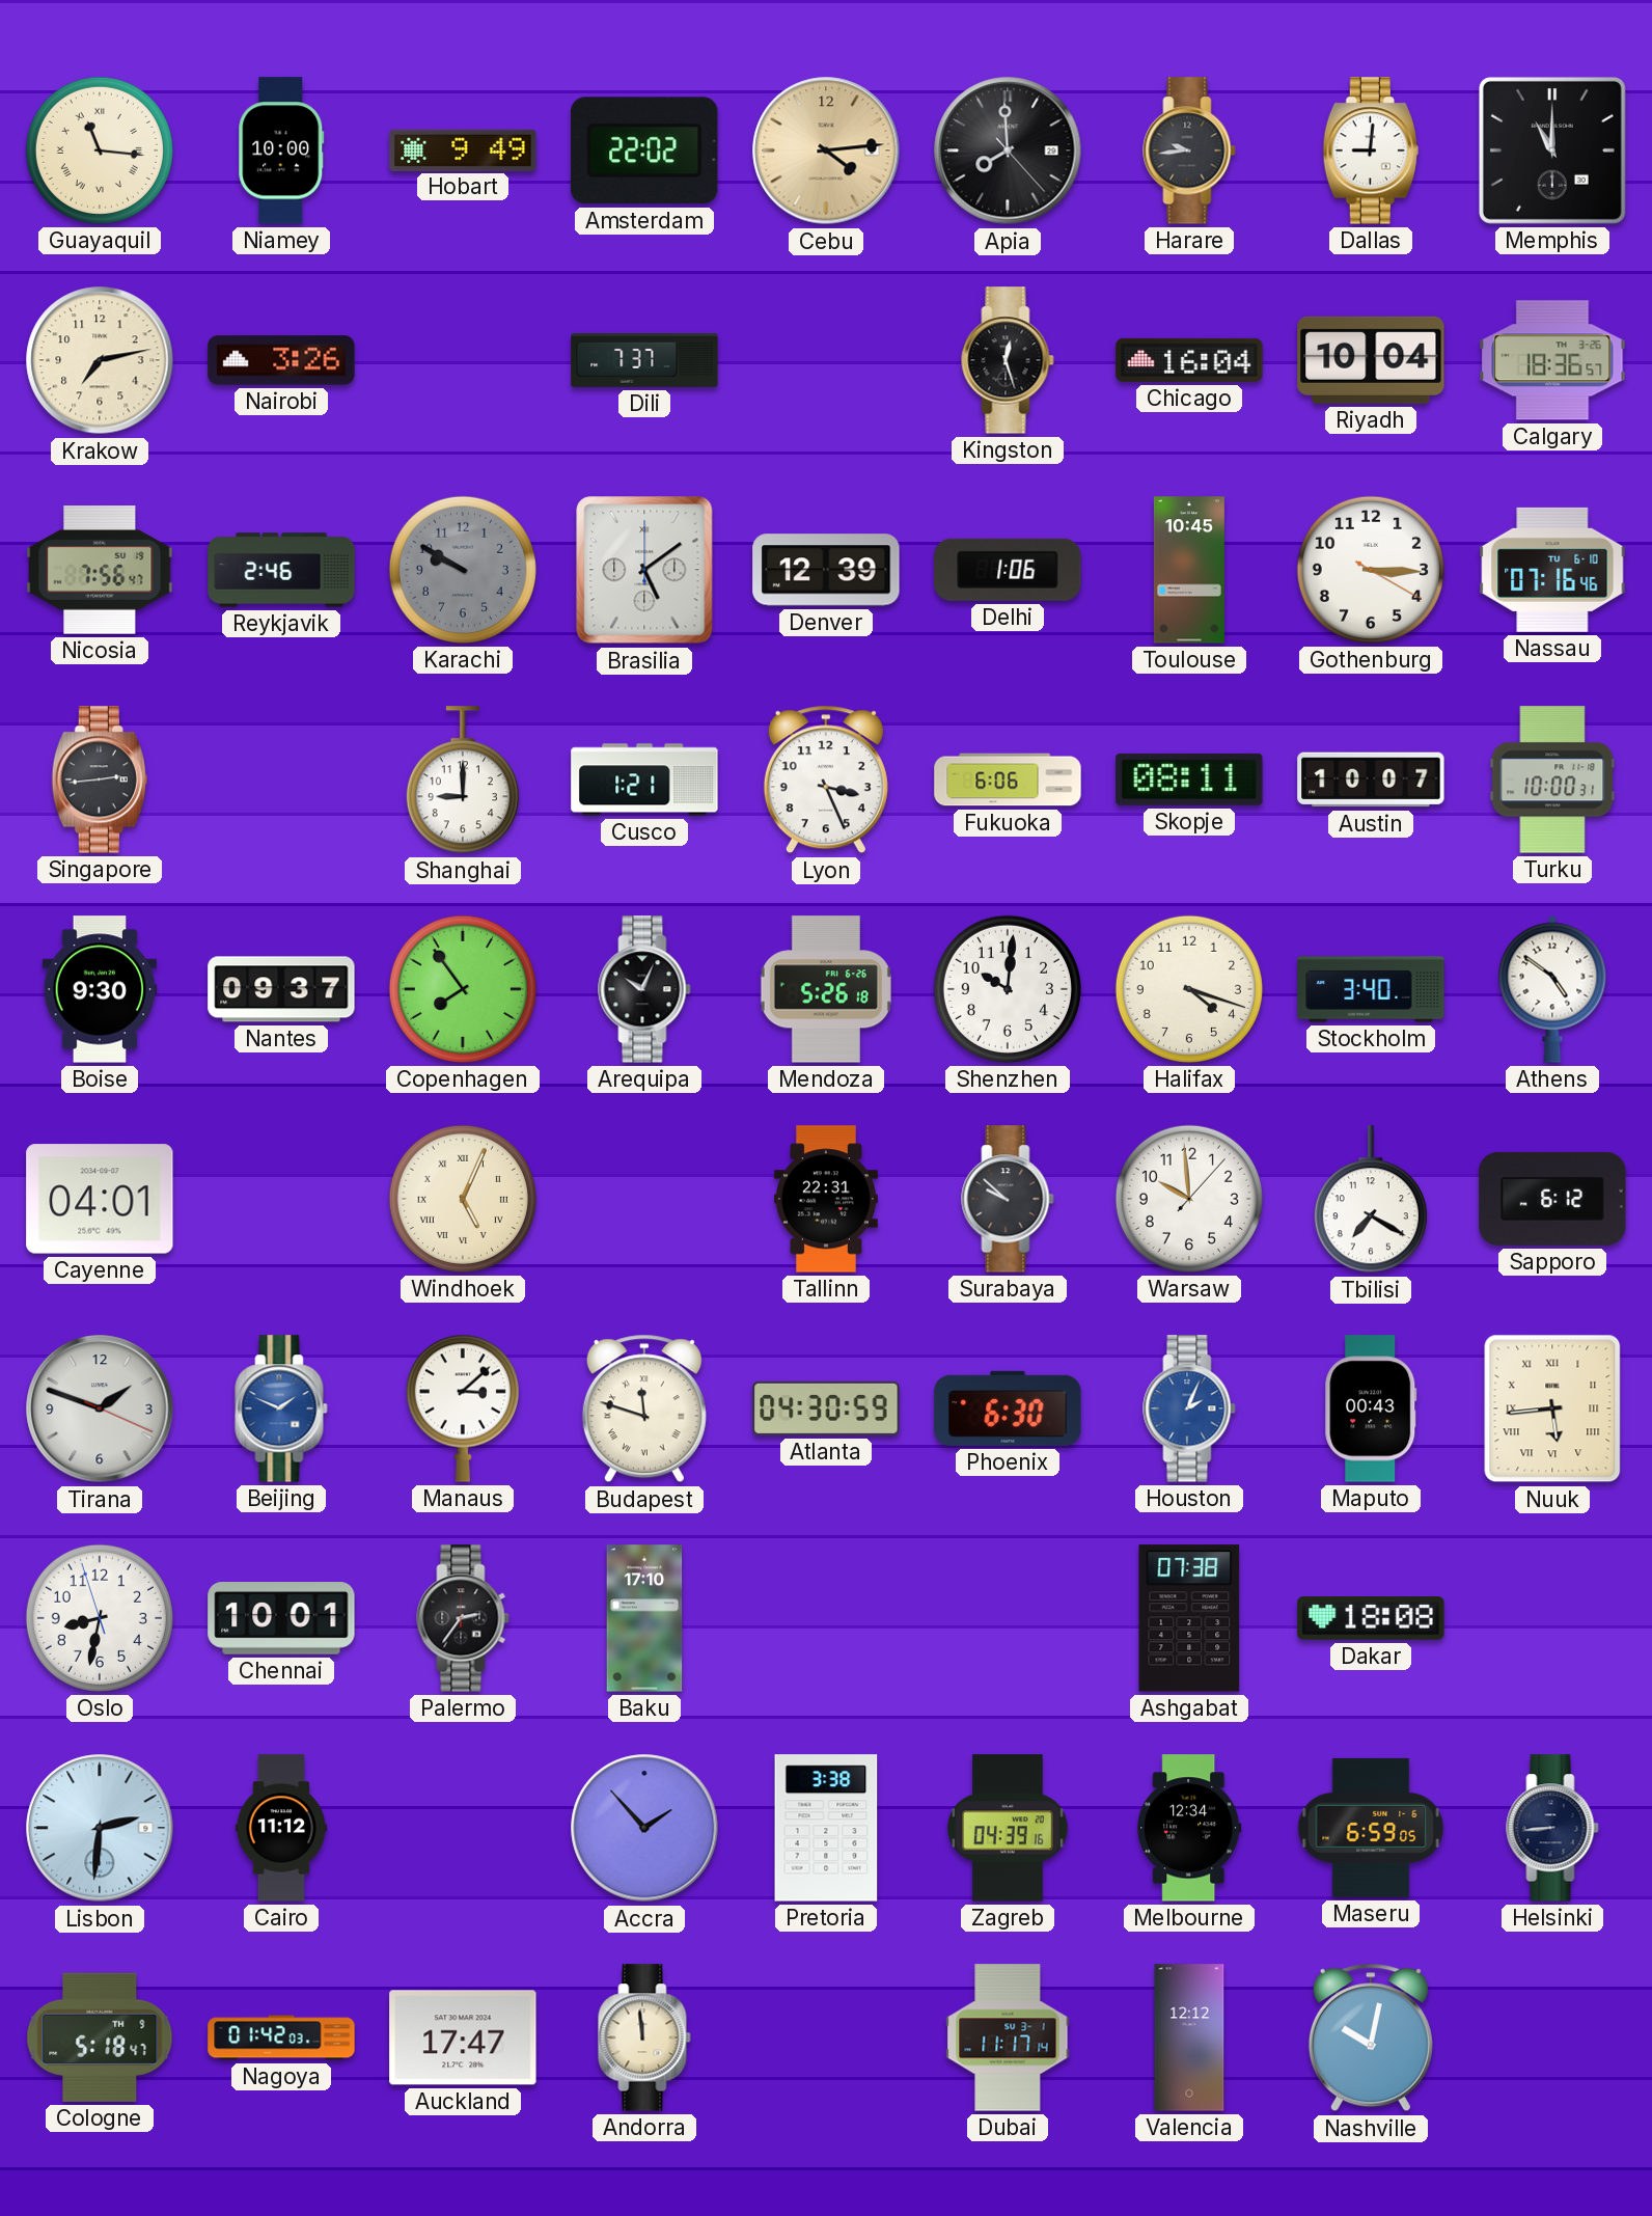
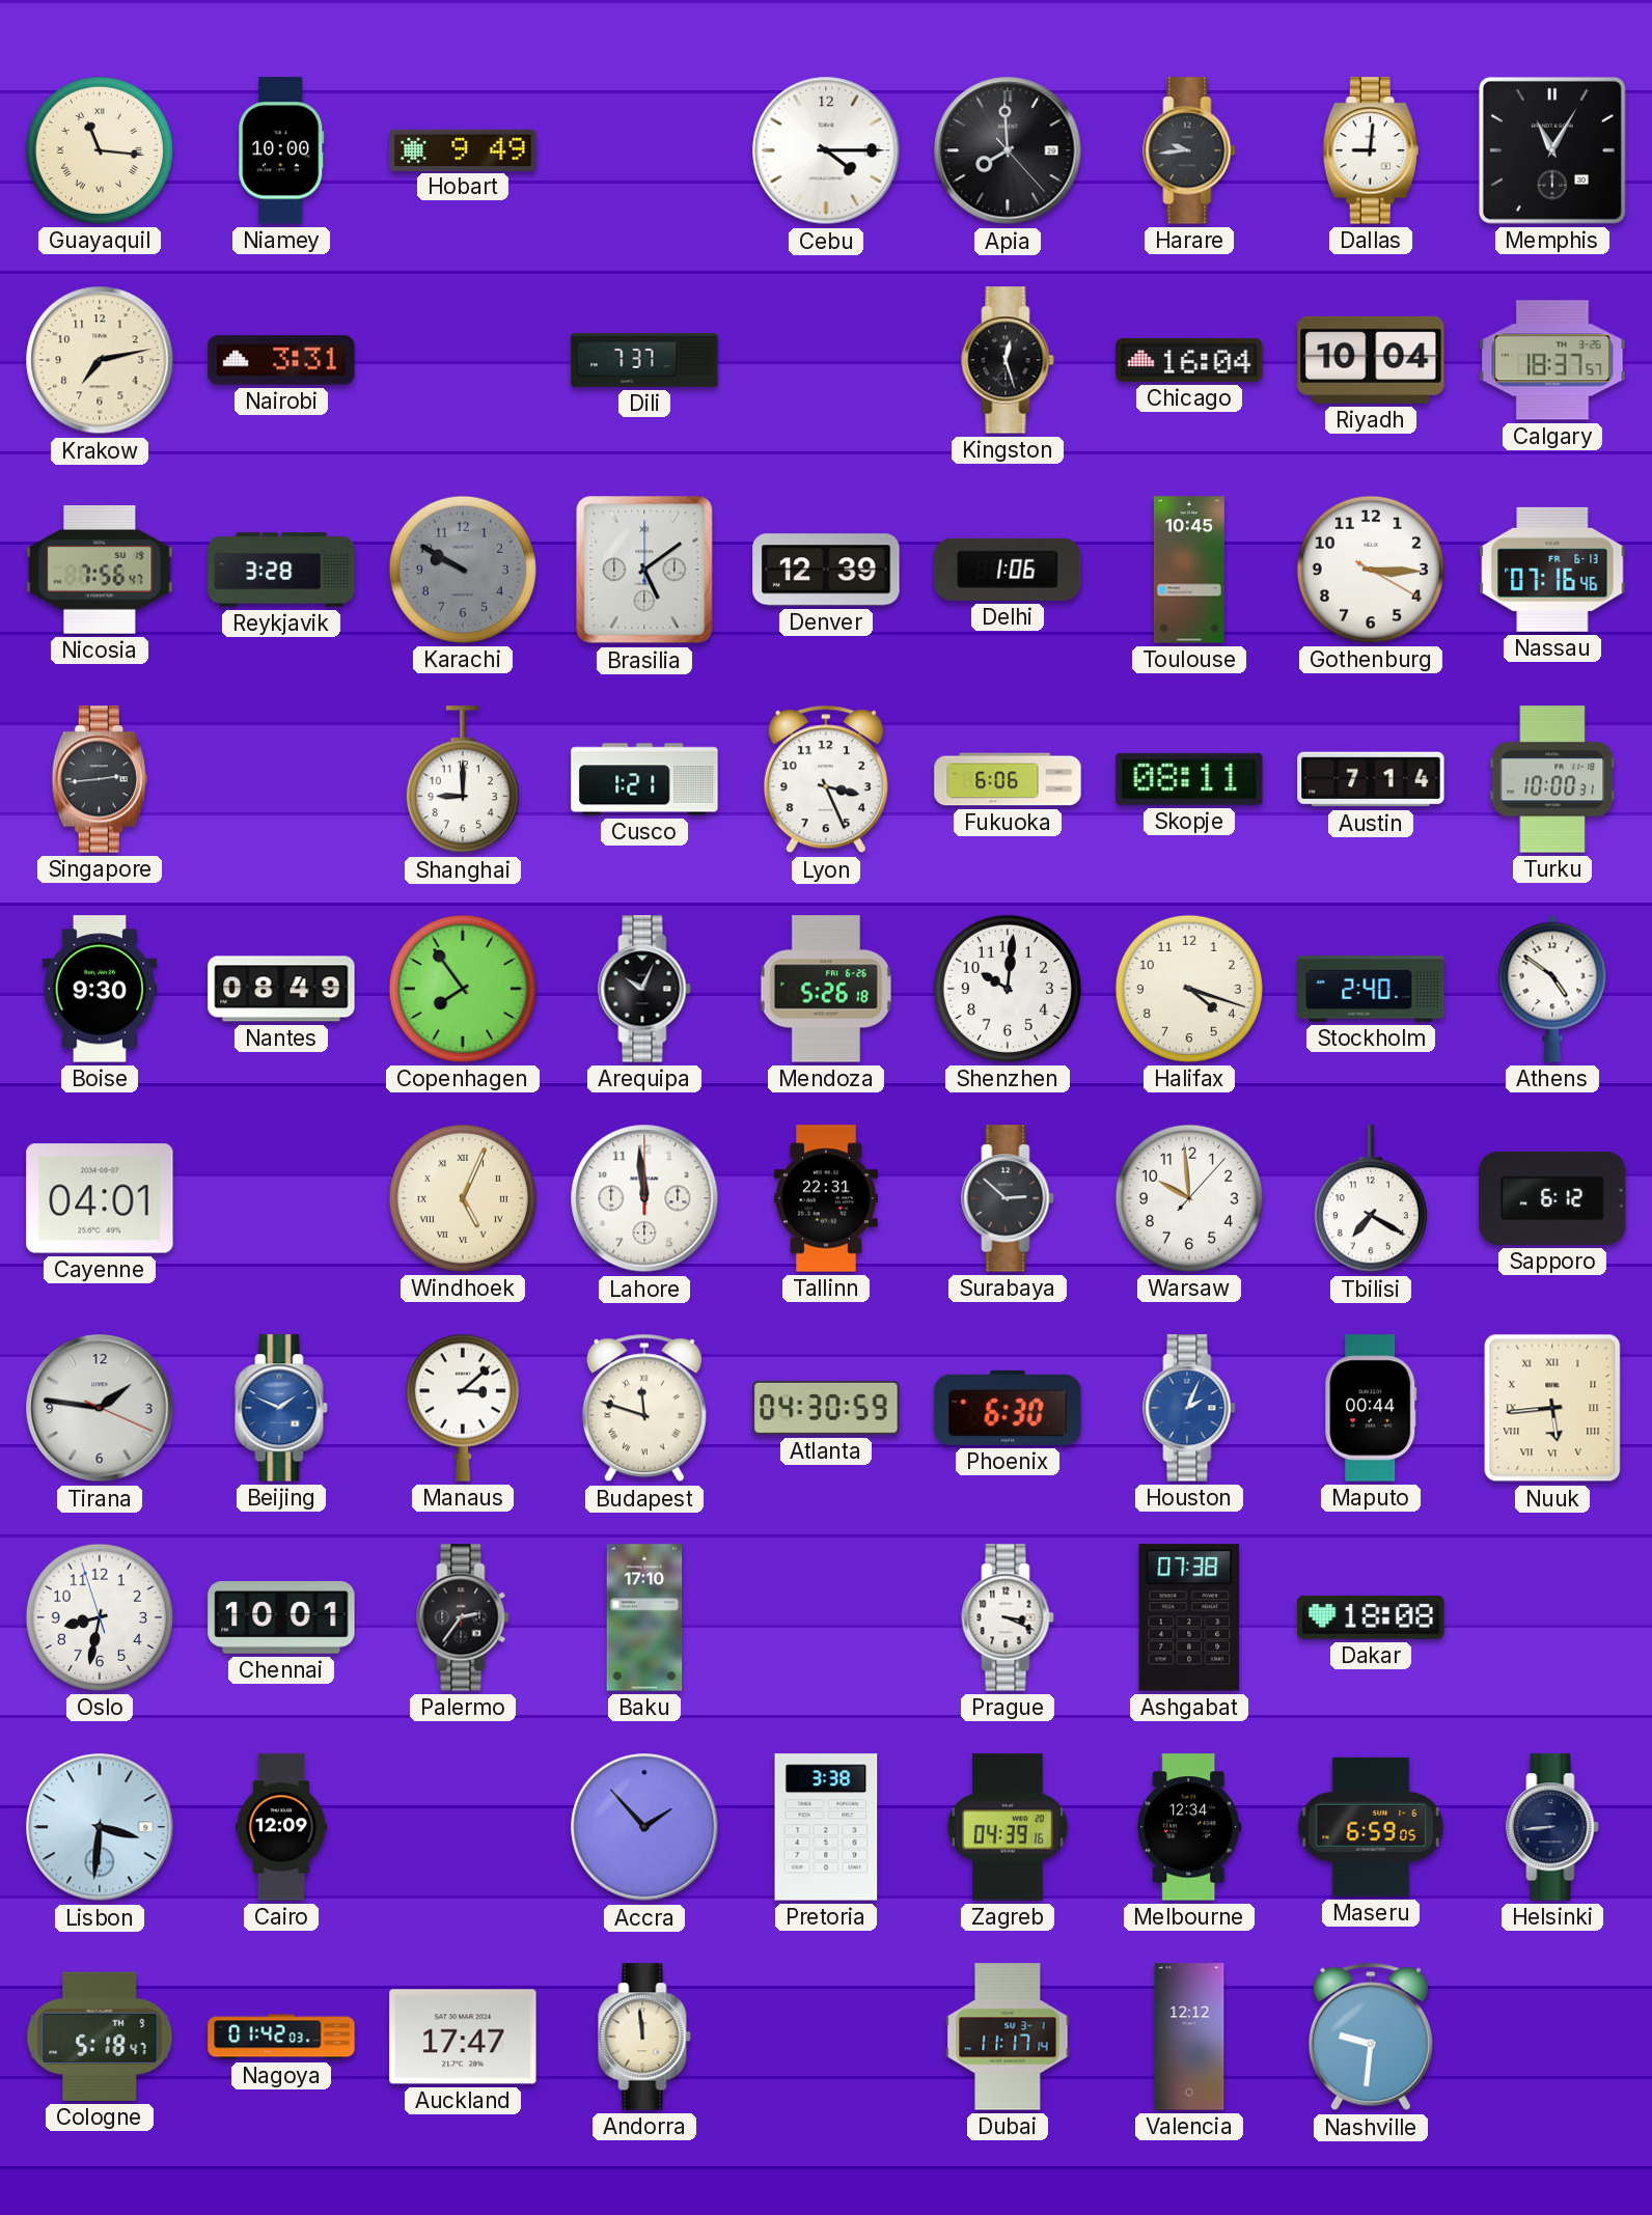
Amsterdam: 22:02 -> none
Cebu: 4:14 -> 4:15
Cebu dial: champagne -> white
Memphis: 11:00 -> 11:05
Nairobi: 3:26 -> 3:31
Calgary: 18:36 -> 18:37
Reykjavik: 2:46 -> 3:28
Nassau date: TU 6-10 -> FR 6-13
Austin: 10:07 -> 7:14
Nantes: 09:37 -> 08:49
Stockholm: 3:40 -> 2:40
Lahore: none -> 11:59
Surabaya: 9:52 -> 2:52
Tirana: 1:48 -> 1:46
Maputo: 00:43 -> 00:44
Prague: none -> 3:19
Lisbon: 2:31 -> 3:31
Cairo: 11:12 -> 12:09
Nashville: 10:02 -> 9:31
